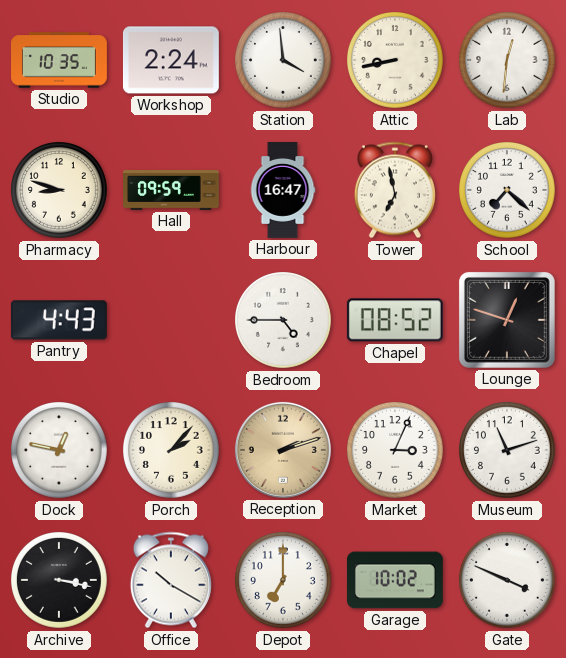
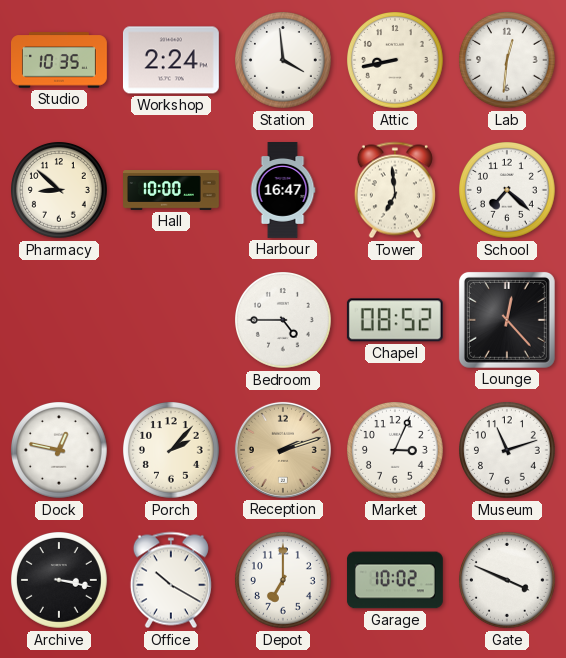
Pharmacy: 8:48 -> 8:52
Hall: 09:59 -> 10:00
Tower: 6:58 -> 6:59
Pantry: 4:43 -> none
Lounge: 12:48 -> 12:23
